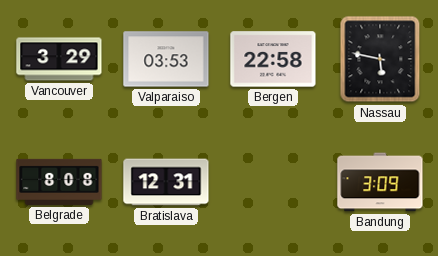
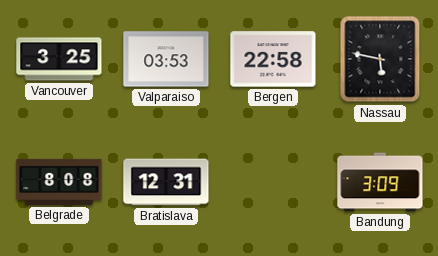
Vancouver: 3:29 -> 3:25
